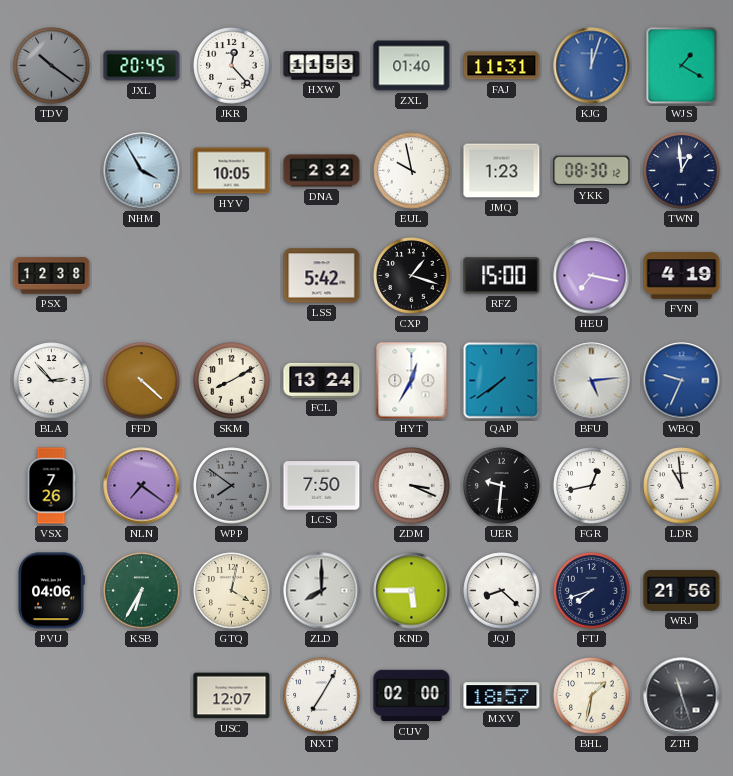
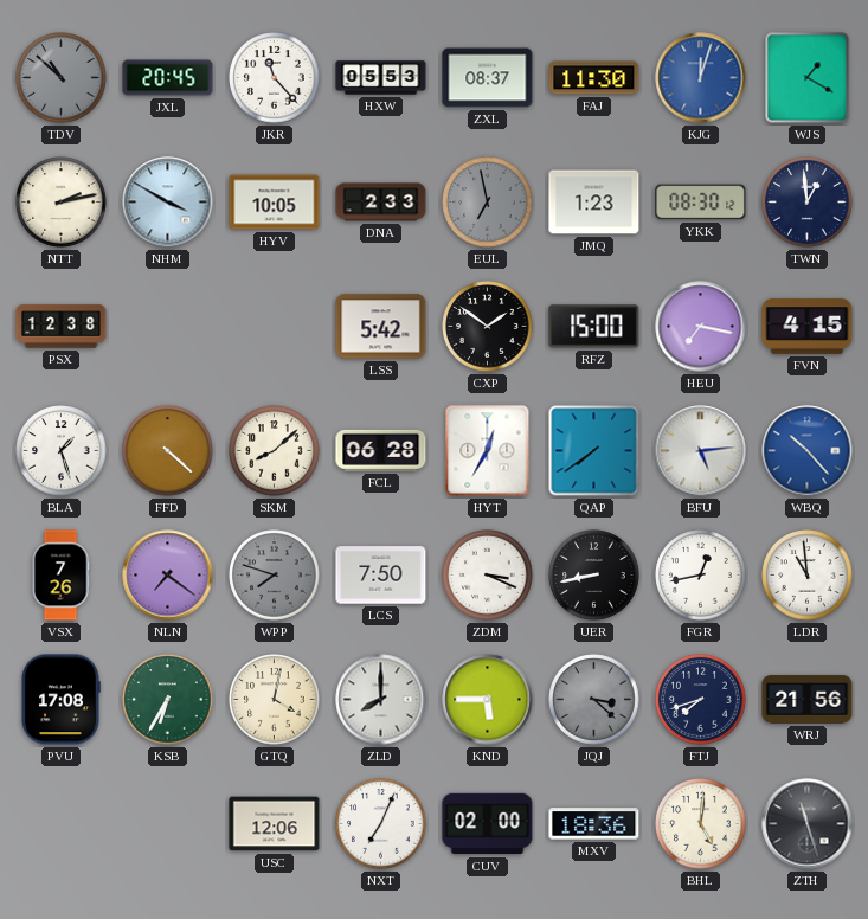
TDV: 10:21 -> 10:52
JKR: 12:23 -> 11:23
HXW: 11:53 -> 05:53
ZXL: 01:40 -> 08:37
FAJ: 11:31 -> 11:30
NTT: none -> 2:13
NHM: 3:55 -> 3:50
DNA: 2:32 -> 2:33
EUL: 9:58 -> 6:58
EUL dial: white -> grey
CXP: 1:18 -> 1:51
FVN: 4:19 -> 4:15
BLA: 2:53 -> 1:27
SKM: 8:10 -> 8:08
FCL: 13:24 -> 06:28
WBQ: 9:34 -> 10:23
WPP: 7:51 -> 7:48
UER: 9:31 -> 8:43
PVU: 04:06 -> 17:08
JQJ: 8:22 -> 3:22
JQJ dial: white -> grey
USC: 12:07 -> 12:06
NXT: 7:05 -> 7:04
MXV: 18:57 -> 18:36
BHL: 1:32 -> 5:01
